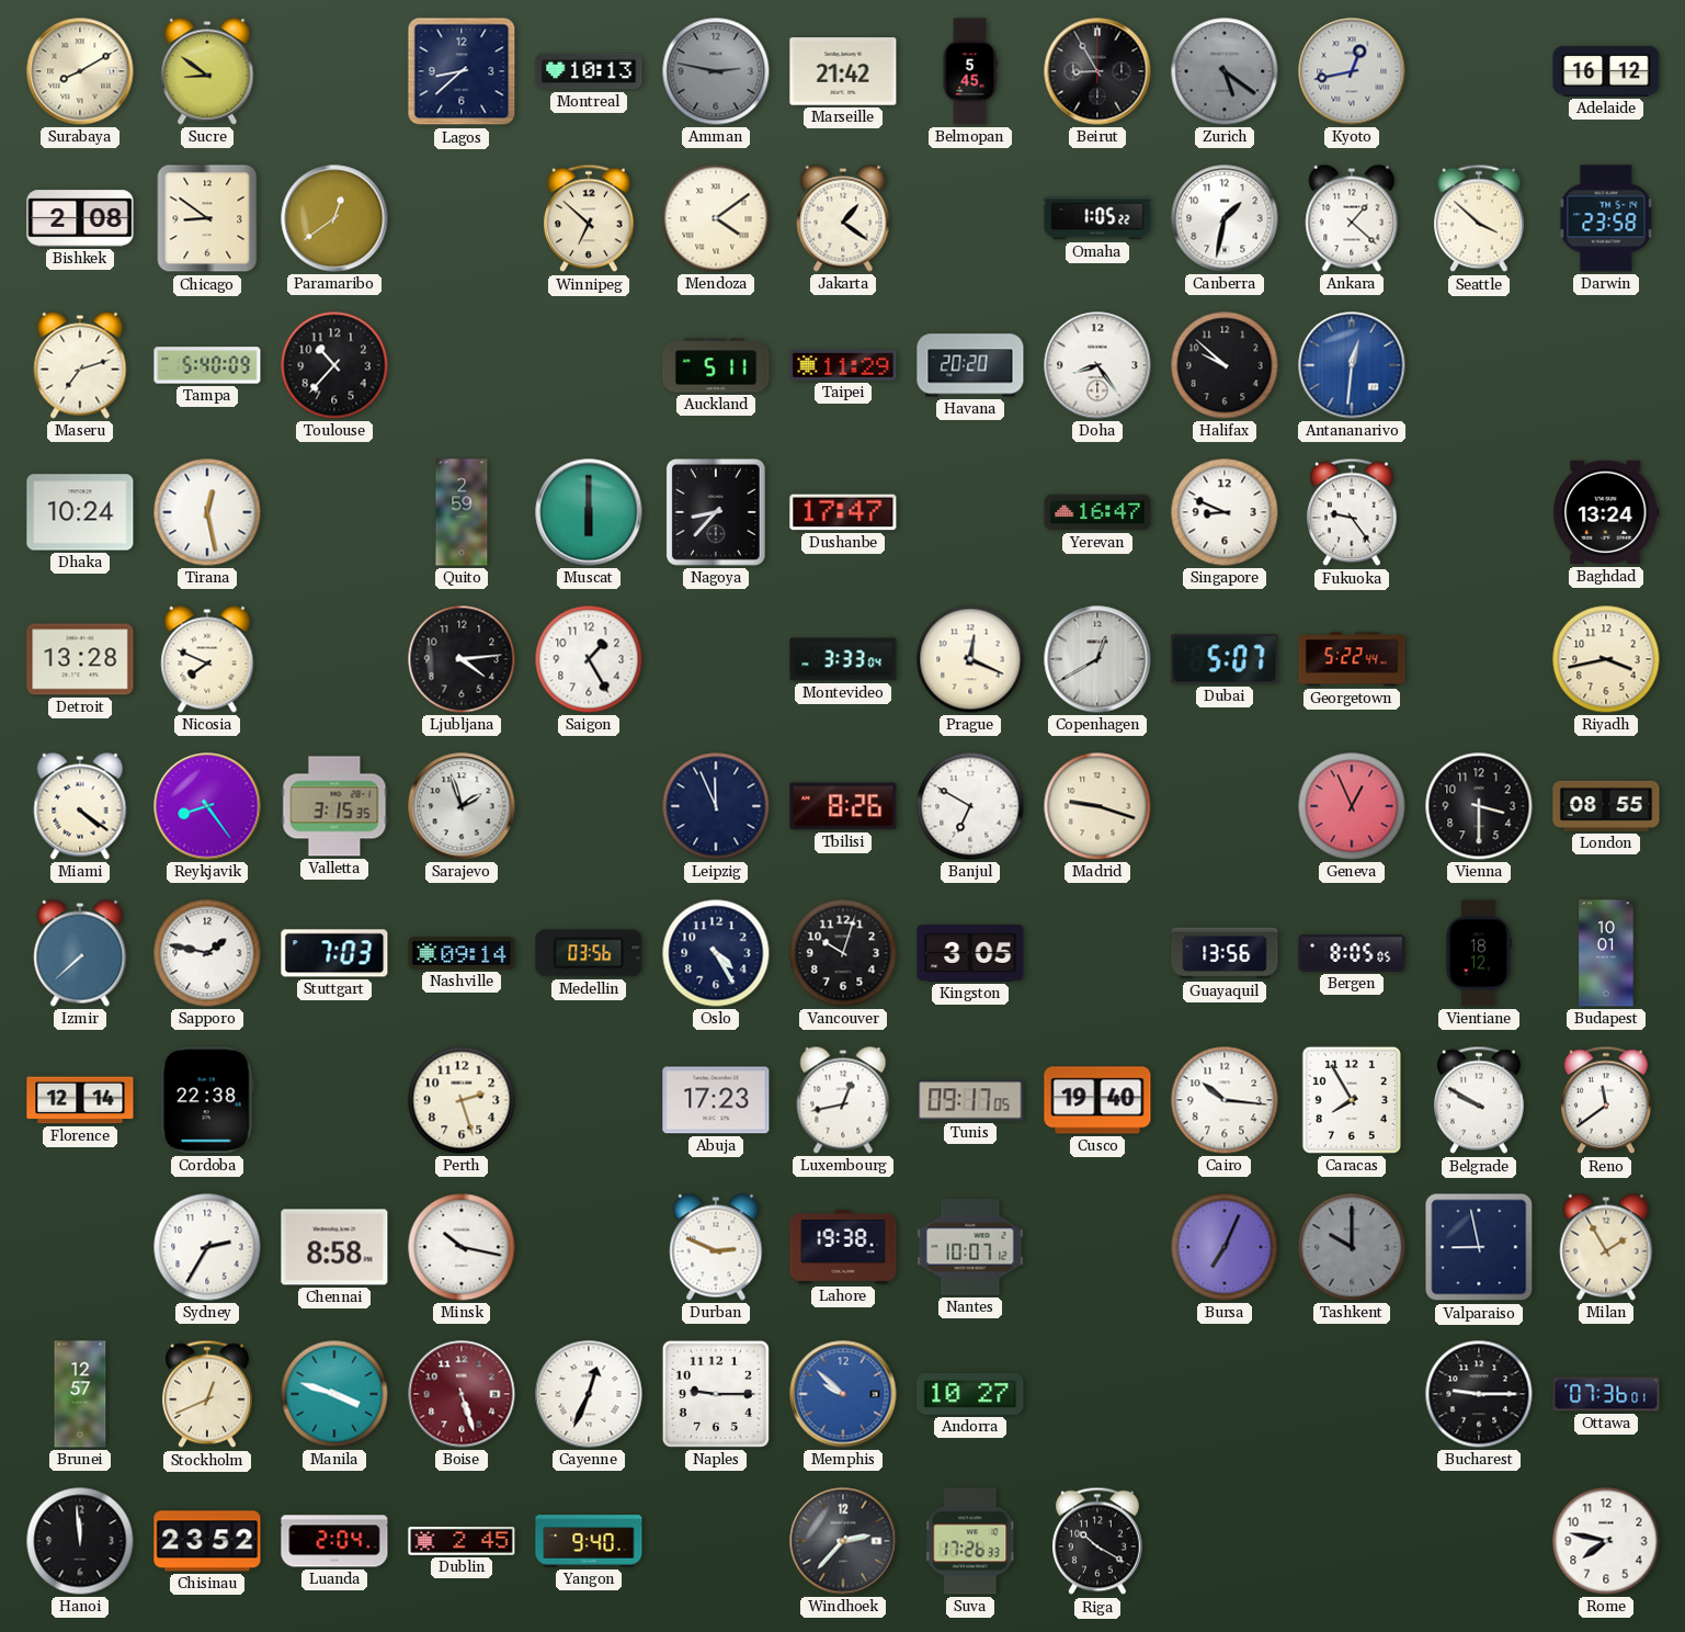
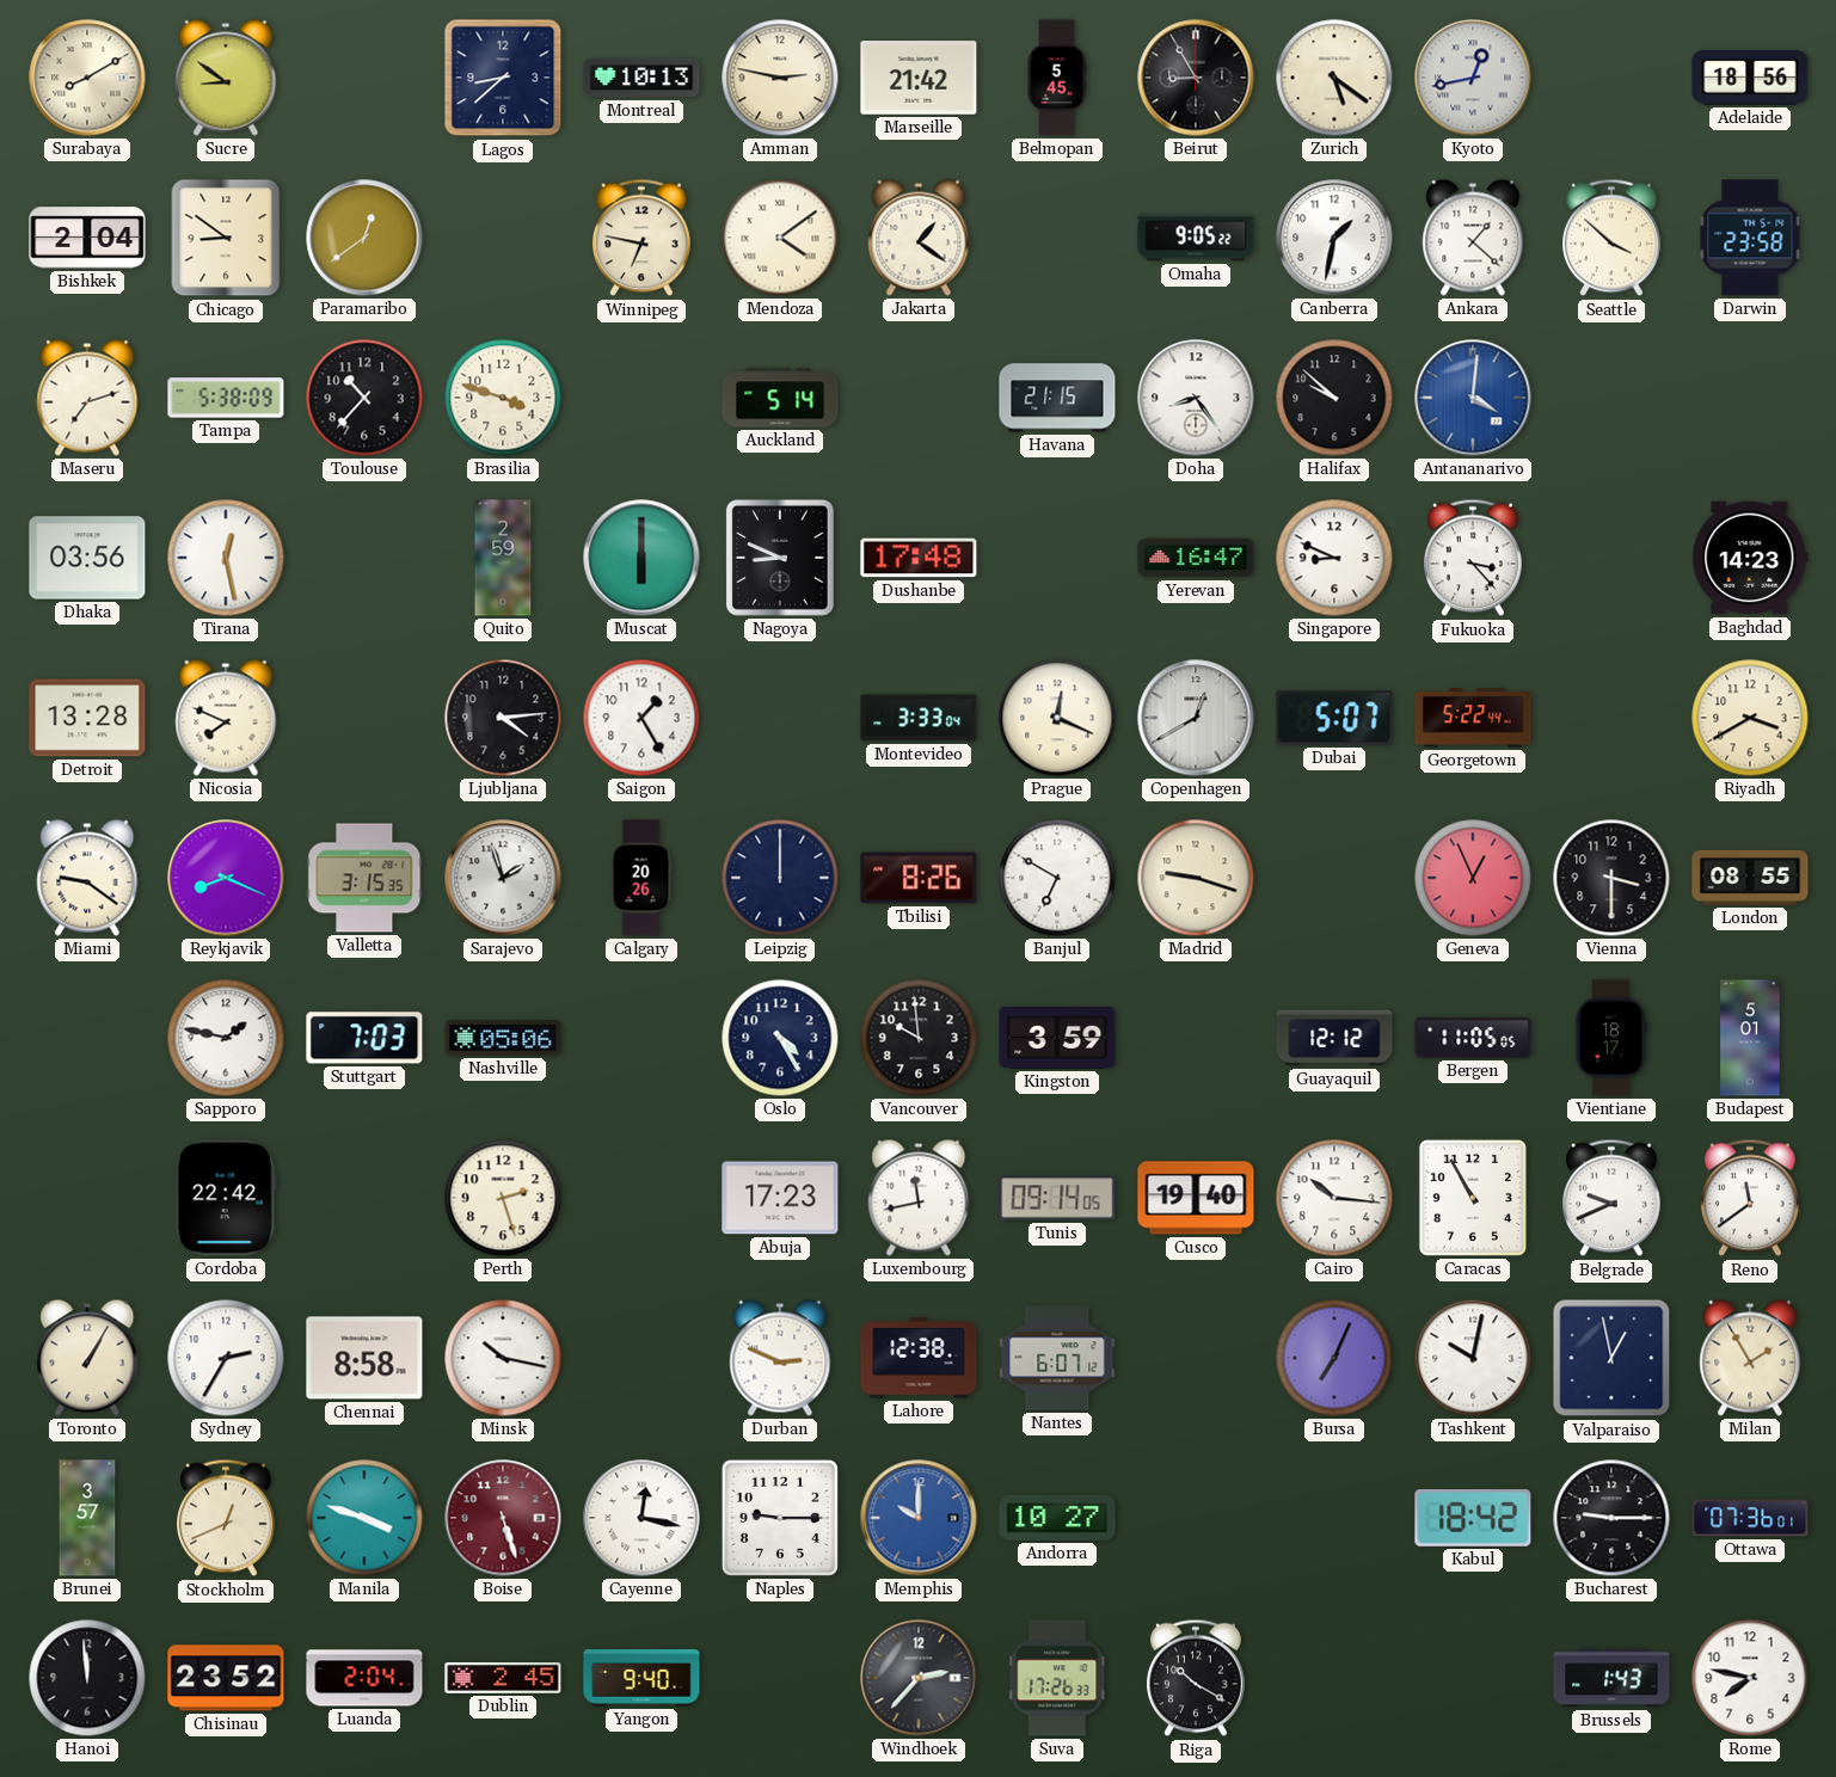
Amman dial: grey -> cream
Zurich dial: grey -> cream
Adelaide: 16:12 -> 18:56
Bishkek: 2:08 -> 2:04
Winnipeg: 6:52 -> 6:47
Omaha: 1:05 -> 9:05
Tampa: 5:40 -> 5:38
Brasilia: none -> 3:48
Auckland: 5:11 -> 5:14
Taipei: 11:29 -> none
Havana: 20:20 -> 21:15
Antananarivo: 12:31 -> 4:01
Dhaka: 10:24 -> 03:56
Nagoya: 8:37 -> 8:49
Dushanbe: 17:47 -> 17:48
Fukuoka: 9:24 -> 3:23
Baghdad: 13:24 -> 14:23
Riyadh: 3:43 -> 3:40
Miami: 4:21 -> 9:21
Reykjavik: 8:24 -> 8:19
Calgary: none -> 20:26
Leipzig: 11:56 -> 12:00
Izmir: 7:38 -> none
Nashville: 09:14 -> 05:06
Medellin: 03:56 -> none
Vancouver: 10:03 -> 9:59
Kingston: 3:05 -> 3:59
Guayaquil: 13:56 -> 12:12
Bergen: 8:05 -> 11:05
Vientiane: 18:12 -> 18:17
Budapest: 10:01 -> 5:01
Florence: 12:14 -> none
Cordoba: 22:38 -> 22:42
Luxembourg: 12:43 -> 11:43
Tunis: 09:17 -> 09:14
Caracas: 7:55 -> 10:55
Belgrade: 9:50 -> 9:41
Toronto: none -> 1:05
Lahore: 19:38 -> 12:38
Nantes: 10:07 -> 6:07
Tashkent: 10:00 -> 10:02
Tashkent dial: grey -> white
Valparaiso: 8:58 -> 12:58
Brunei: 12:57 -> 3:57
Cayenne: 12:34 -> 12:17
Memphis: 9:52 -> 10:00
Kabul: none -> 18:42
Brussels: none -> 1:43
